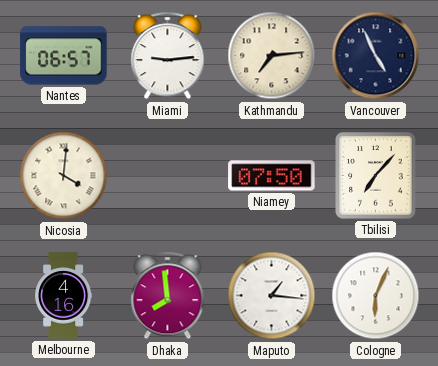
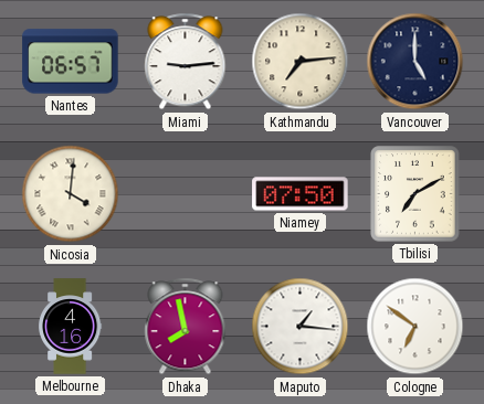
Vancouver: 4:56 -> 5:00
Tbilisi: 7:07 -> 7:10
Dhaka: 7:59 -> 7:58
Cologne: 6:04 -> 6:51
